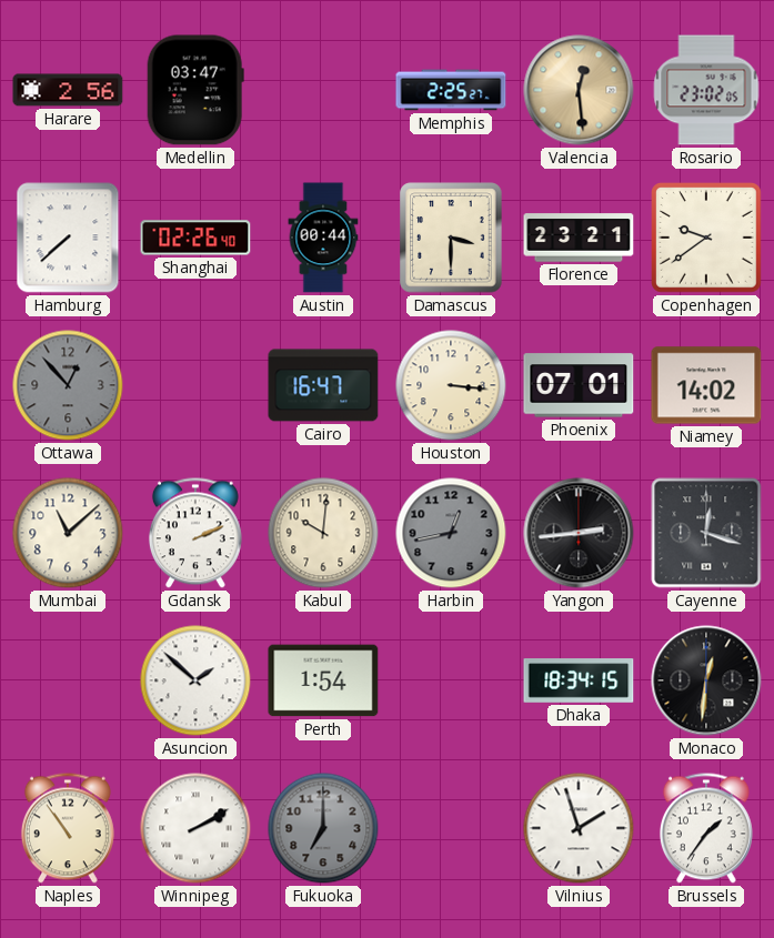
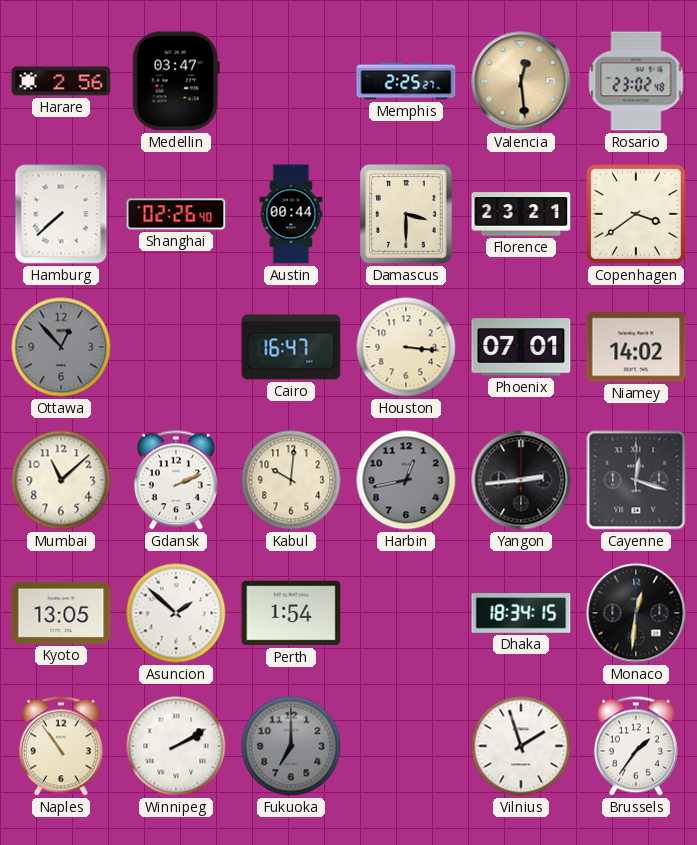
Rosario: 23:02:05 -> 23:02:48
Copenhagen: 9:39 -> 3:39
Kyoto: none -> 13:05
